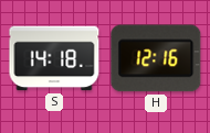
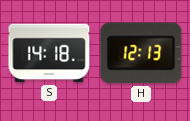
H: 12:16 -> 12:13
